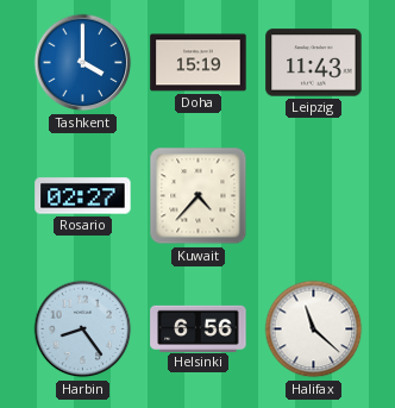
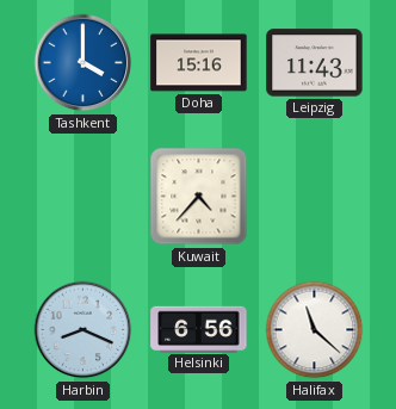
Doha: 15:19 -> 15:16
Rosario: 02:27 -> none
Harbin: 8:24 -> 8:19
